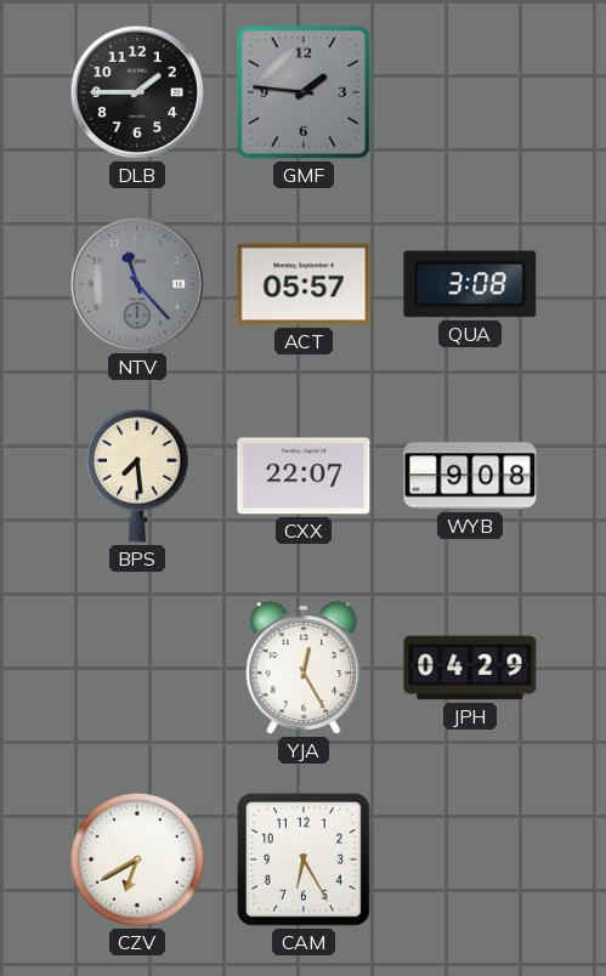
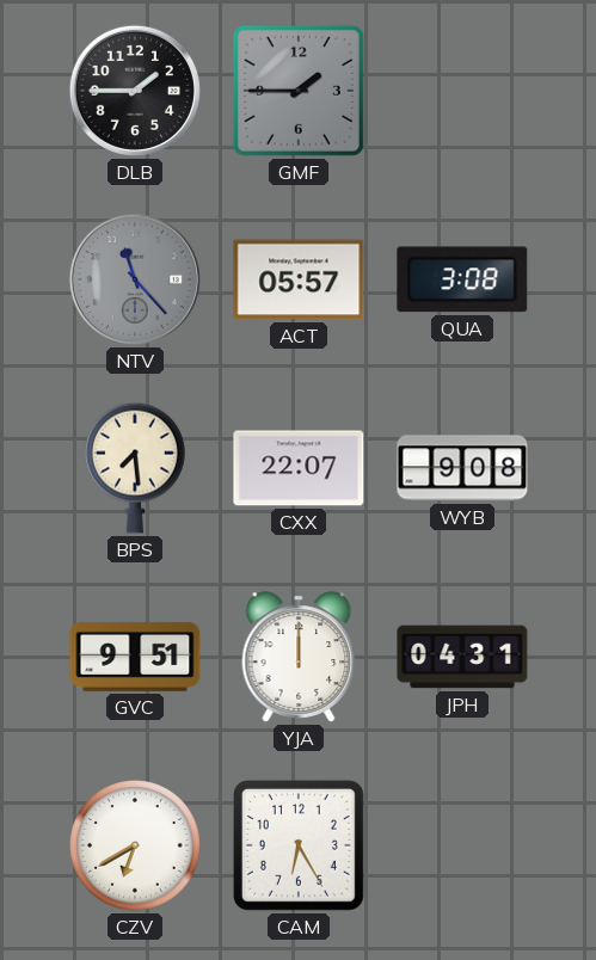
GMF: 1:46 -> 1:45
GVC: none -> 9:51
YJA: 12:25 -> 12:00
JPH: 04:29 -> 04:31
